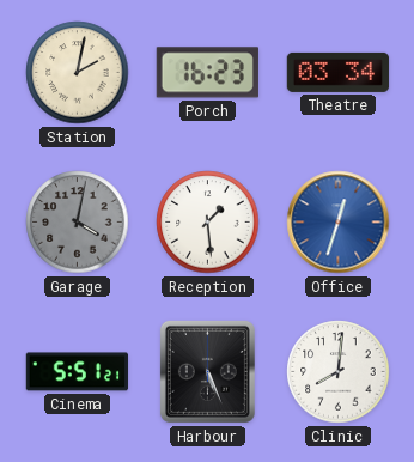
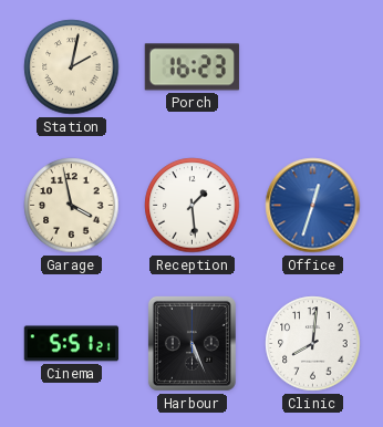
Theatre: 03:34 -> none
Garage: 4:02 -> 3:58
Garage dial: grey -> cream
